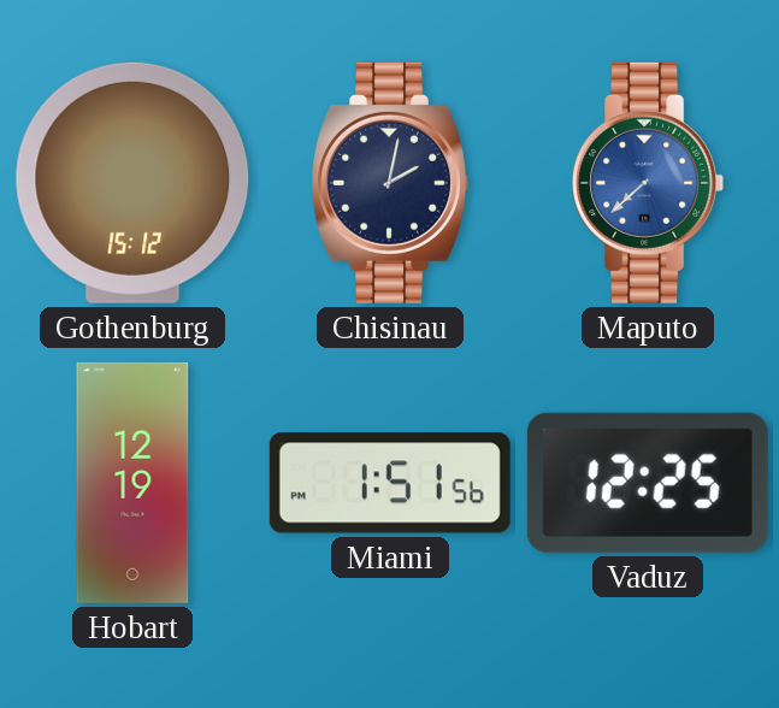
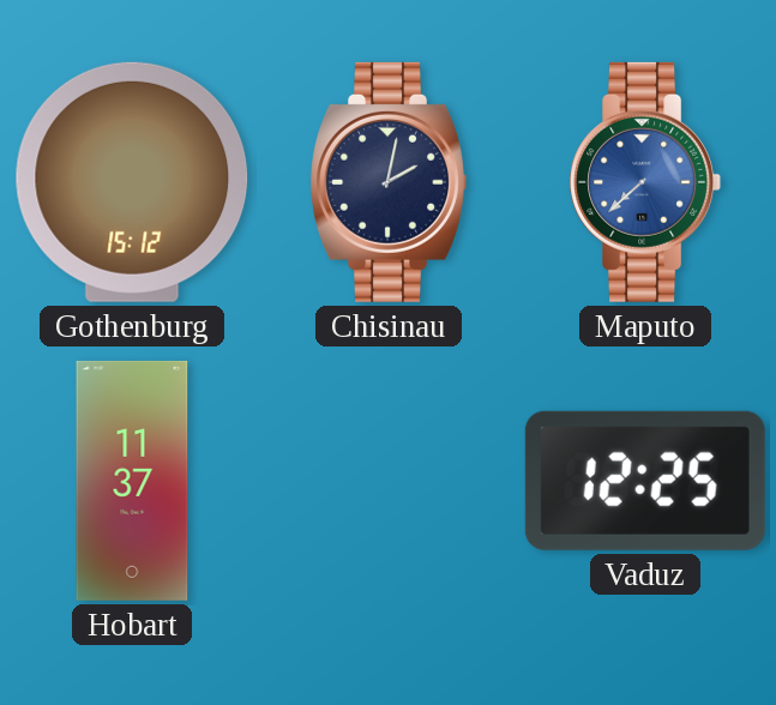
Hobart: 12:19 -> 11:37
Miami: 1:51 -> none
